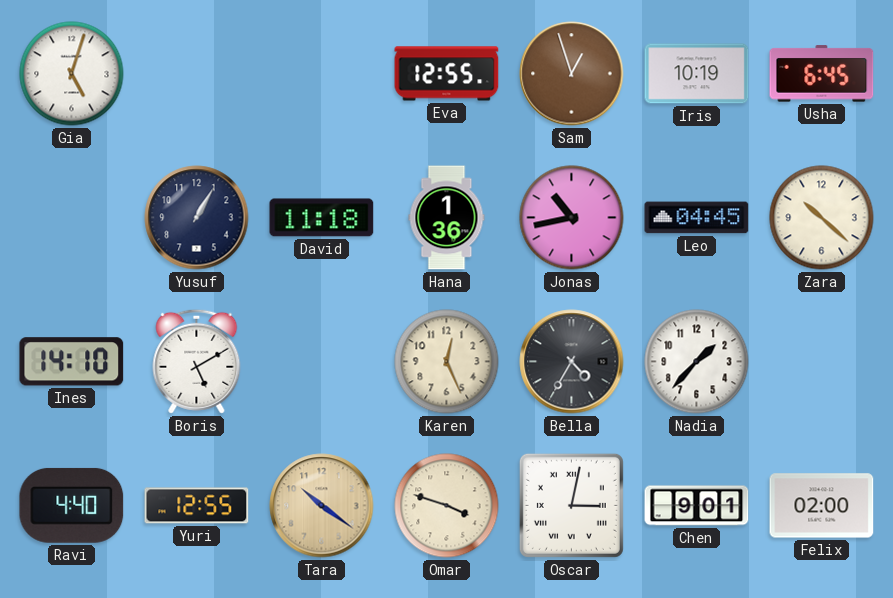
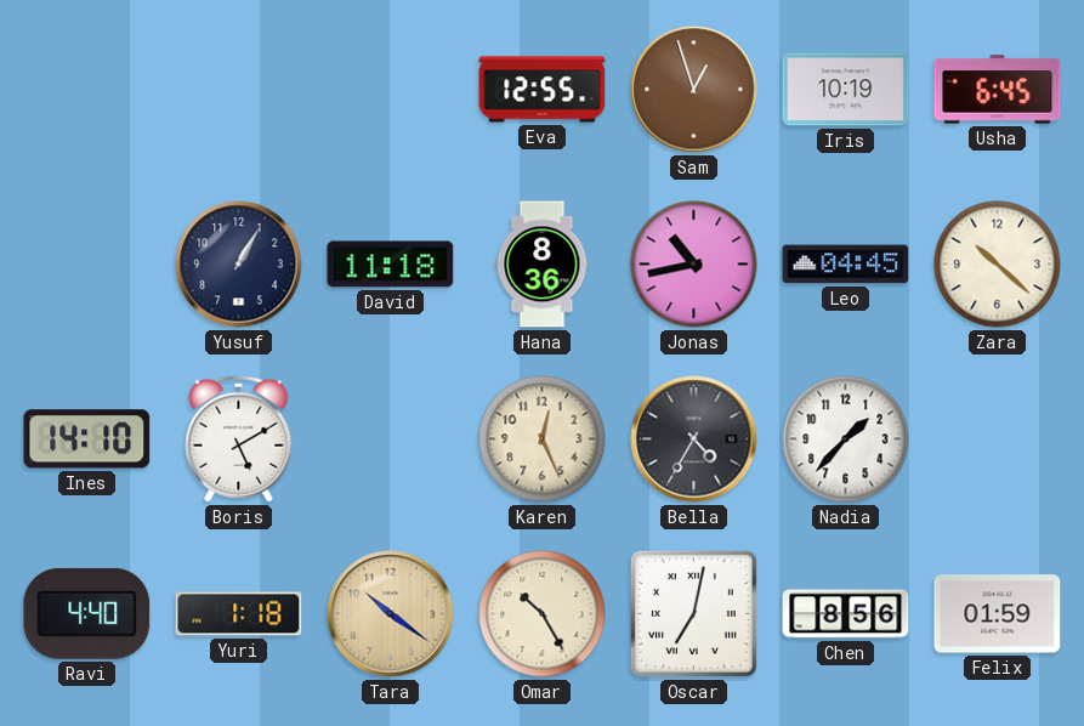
Gia: 5:03 -> none
Hana: 1:36 -> 8:36
Yuri: 12:55 -> 1:18
Omar: 3:48 -> 10:25
Oscar: 3:02 -> 7:02
Chen: 9:01 -> 8:56
Felix: 02:00 -> 01:59
